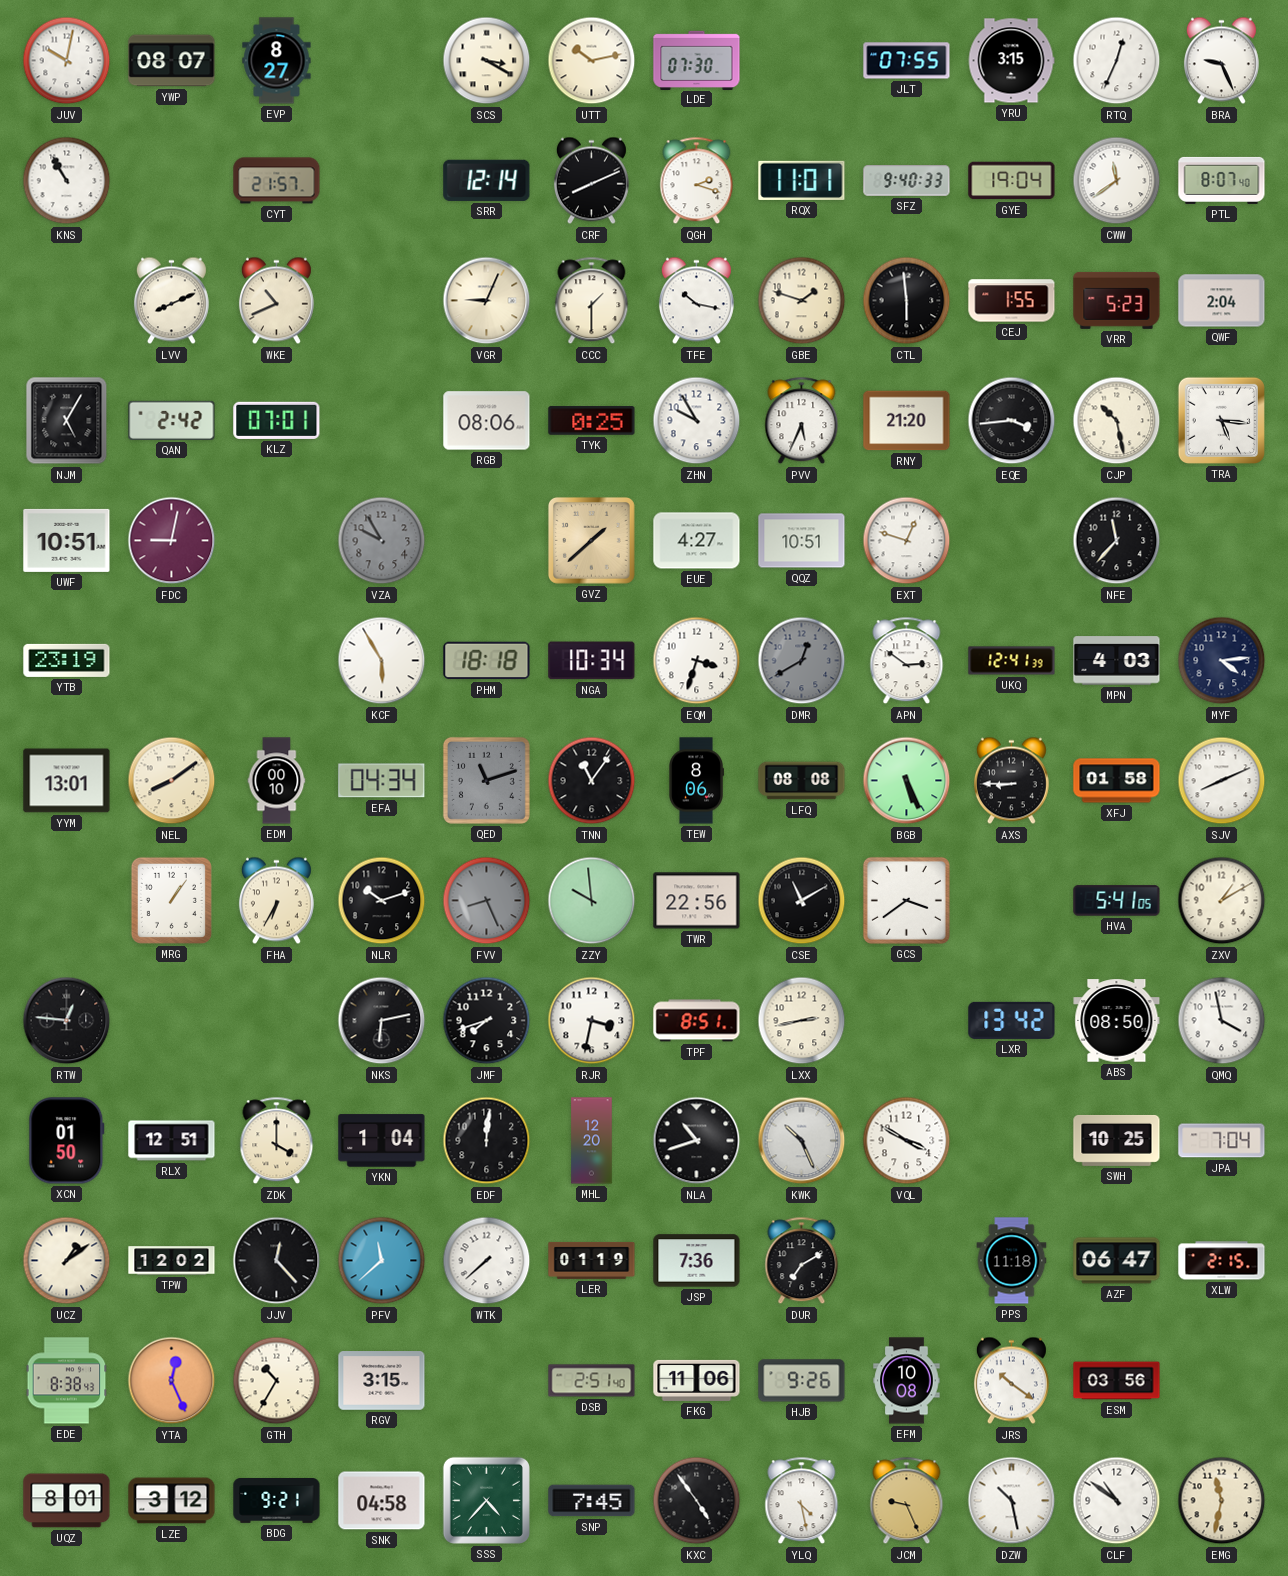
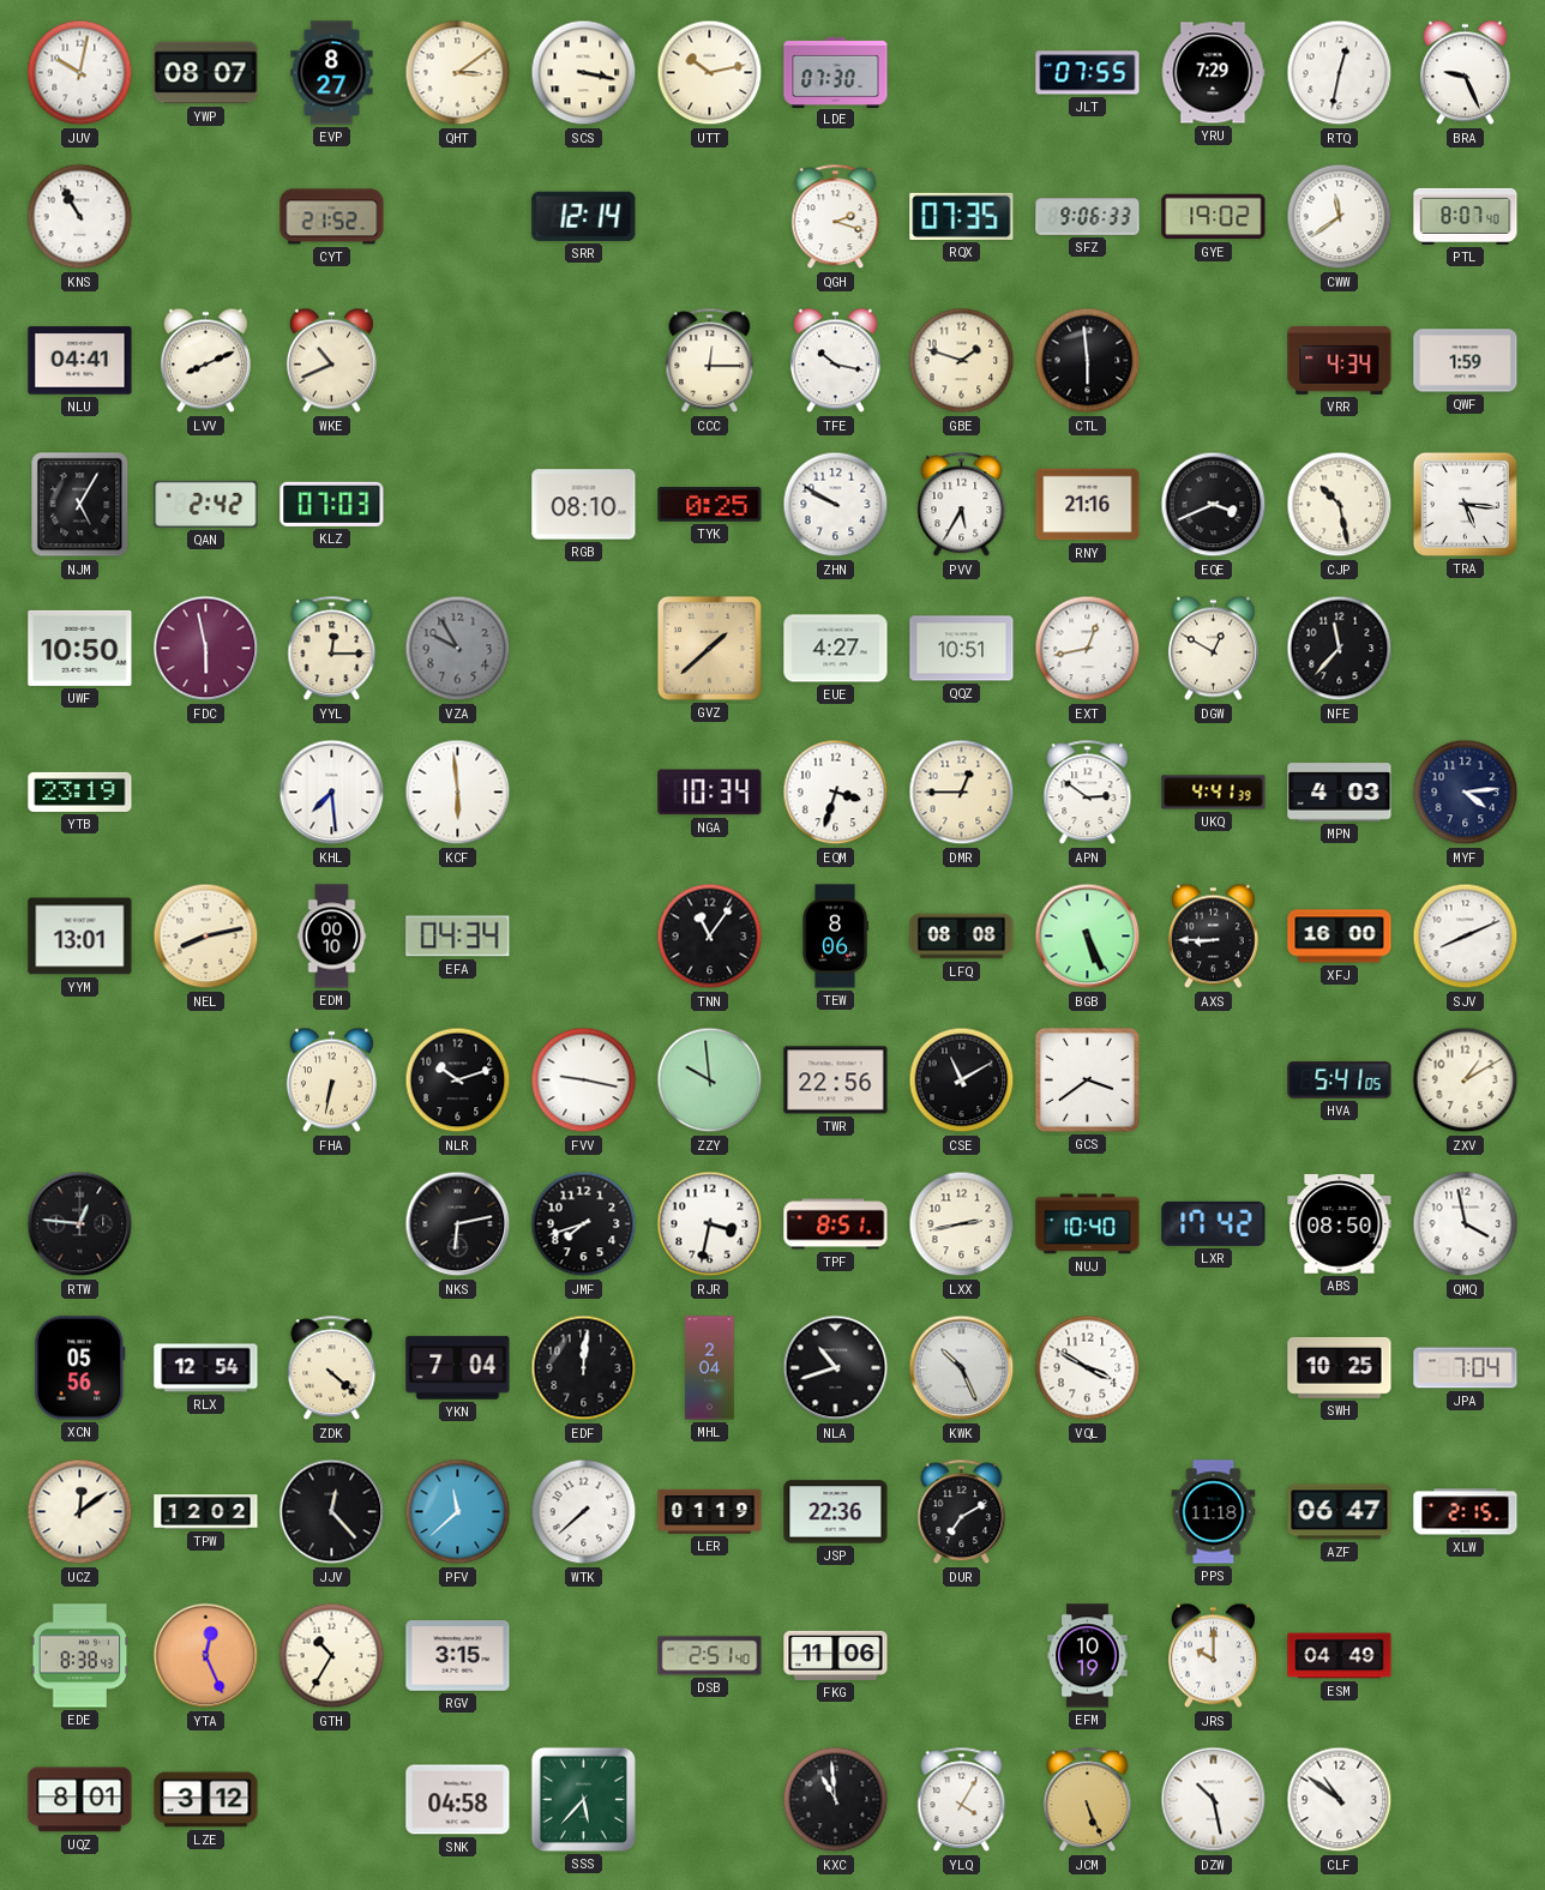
QHT: none -> 3:09
SCS: 3:20 -> 3:17
YRU: 3:15 -> 7:29
RTQ: 12:34 -> 12:32
CYT: 21:57 -> 21:52
CRF: 8:11 -> none
RQX: 11:01 -> 07:35
SFZ: 9:40 -> 9:06
GYE: 19:04 -> 19:02
NLU: none -> 04:41
VGR: 9:04 -> none
CCC: 1:30 -> 12:15
CEJ: 1:55 -> none
VRR: 5:23 -> 4:34
QWF: 2:04 -> 1:59
KLZ: 07:01 -> 07:03
RGB: 08:06 -> 08:10
ZHN: 9:55 -> 9:50
PVV: 5:34 -> 5:35
RNY: 21:20 -> 21:16
EQE: 3:44 -> 3:41
UWF: 10:51 -> 10:50
FDC: 9:02 -> 5:58
YYL: none -> 12:15
EXT: 12:48 -> 12:43
DGW: none -> 12:50
KHL: none -> 7:29
KCF: 5:55 -> 5:59
PHM: 18:18 -> none
DMR: 12:40 -> 12:45
DMR dial: grey -> cream
UKQ: 12:41 -> 4:41
NEL: 8:09 -> 8:13
QED: 11:12 -> none
XFJ: 01:58 -> 16:00
MRG: 1:06 -> none
FHA: 6:35 -> 6:32
FVV: 8:26 -> 9:17
FVV dial: grey -> white
NUJ: none -> 10:40
LXR: 13:42 -> 17:42
XCN: 01:50 -> 05:56
RLX: 12:51 -> 12:54
ZDK: 4:00 -> 4:22
YKN: 1:04 -> 7:04
MHL: 12:20 -> 2:04
UCZ: 1:09 -> 12:09
JSP: 7:36 -> 22:36
HJB: 9:26 -> none
EFM: 10:08 -> 10:19
JRS: 10:21 -> 10:00
ESM: 03:56 -> 04:49
BDG: 9:21 -> none
SSS: 4:37 -> 5:37
SNP: 7:45 -> none
KXC: 4:54 -> 10:59
YLQ: 4:28 -> 4:05
JCM: 9:26 -> 5:26
EMG: 11:32 -> none
